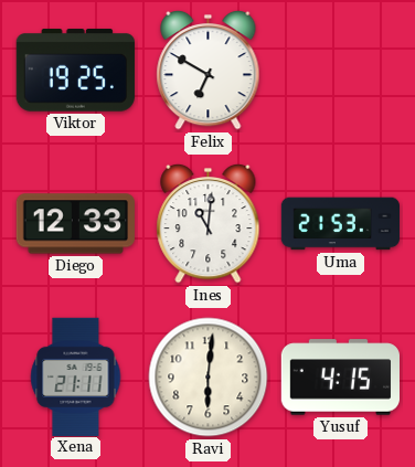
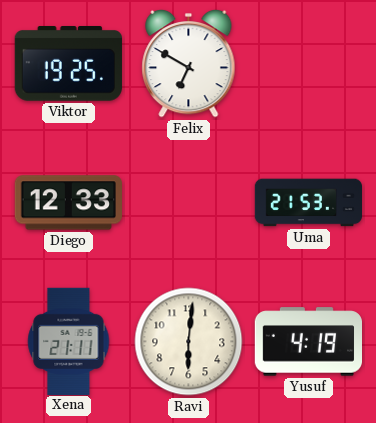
Ines: 11:01 -> none
Yusuf: 4:15 -> 4:19
